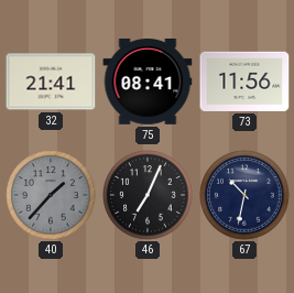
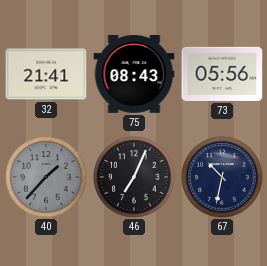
75: 08:41 -> 08:43
73: 11:56 -> 05:56
